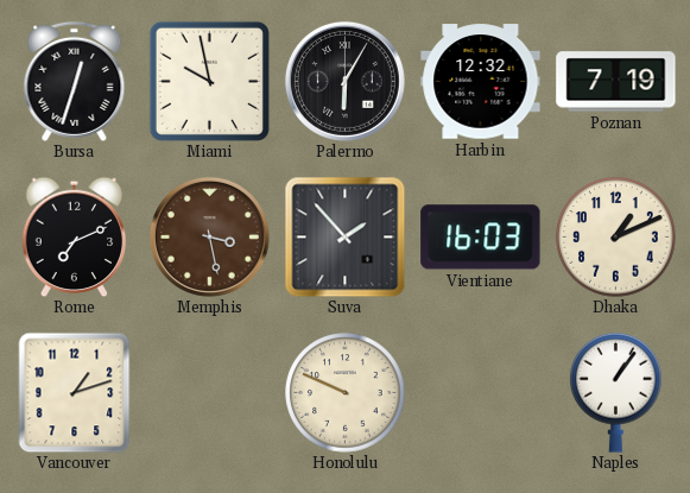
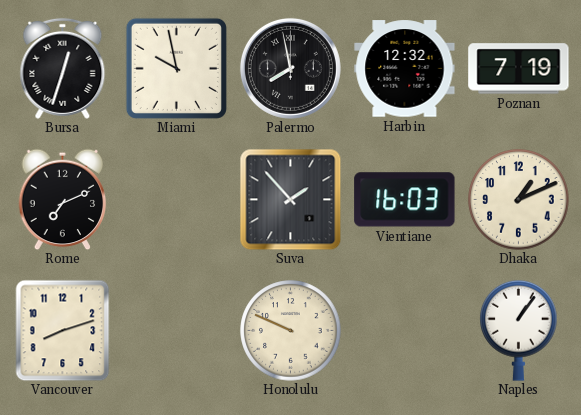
Palermo: 6:05 -> 7:58
Memphis: 3:28 -> none
Vancouver: 1:12 -> 8:12
